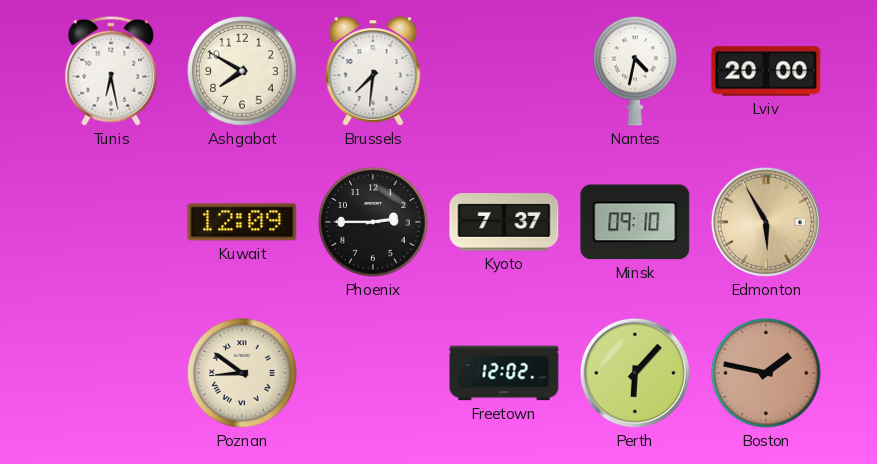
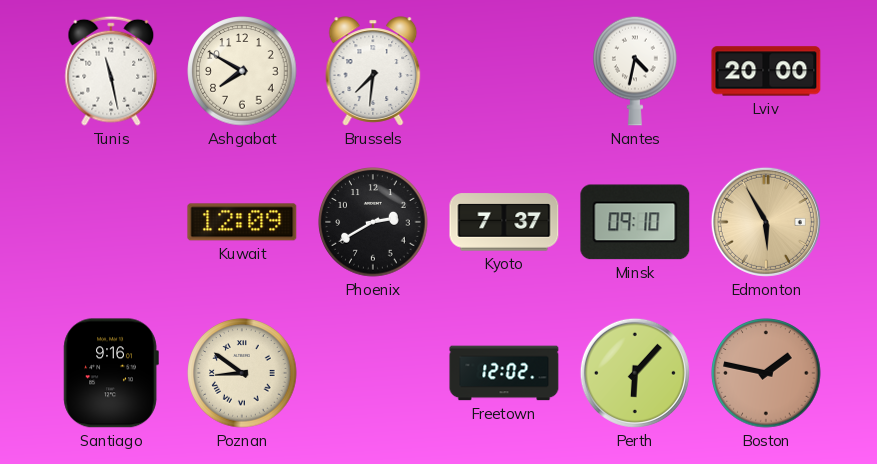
Tunis: 6:28 -> 11:28
Phoenix: 2:45 -> 2:40
Santiago: none -> 9:16
